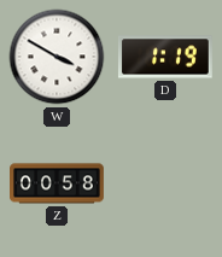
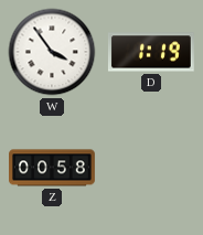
W: 3:50 -> 3:54
